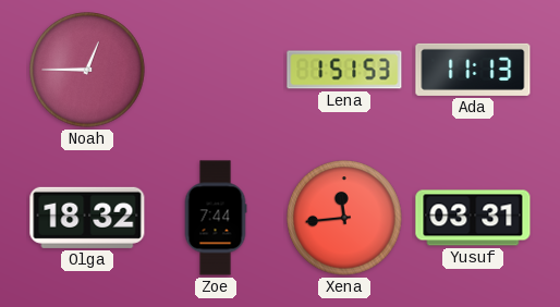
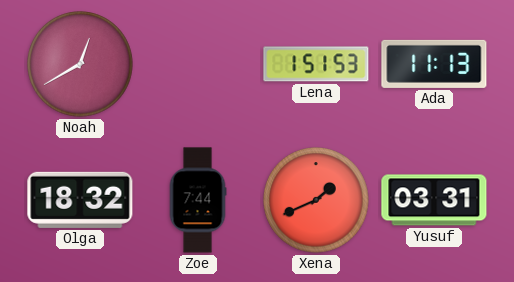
Noah: 12:45 -> 12:40
Xena: 11:44 -> 1:41
